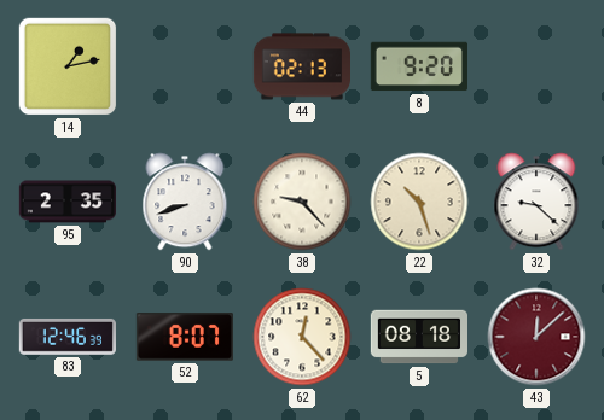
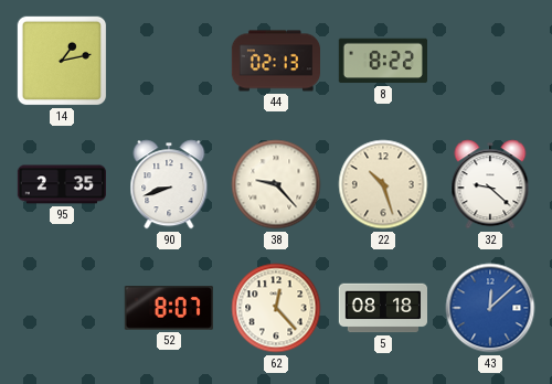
8: 9:20 -> 8:22
83: 12:46 -> none
43 dial: burgundy -> blue
